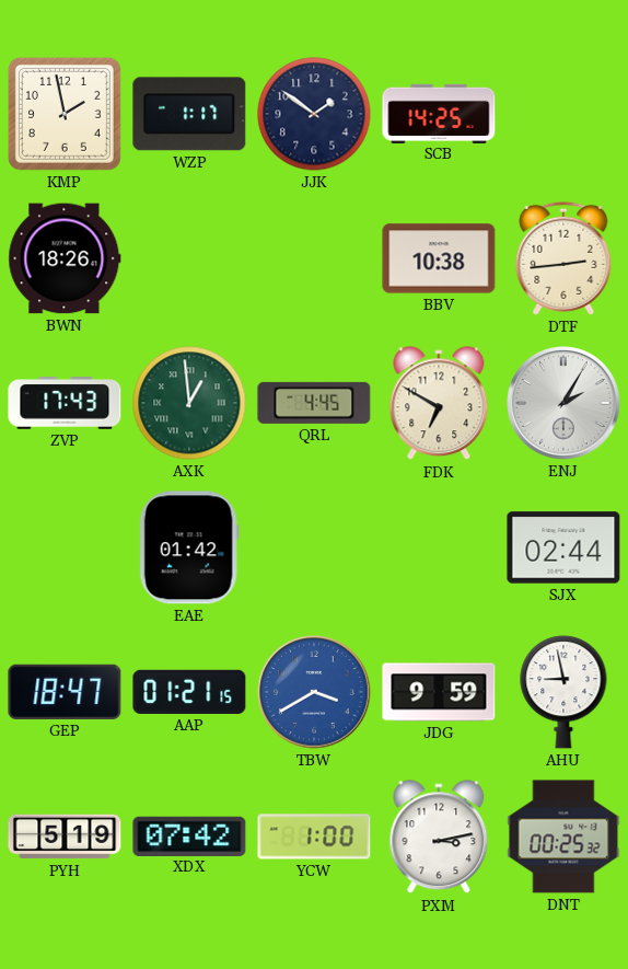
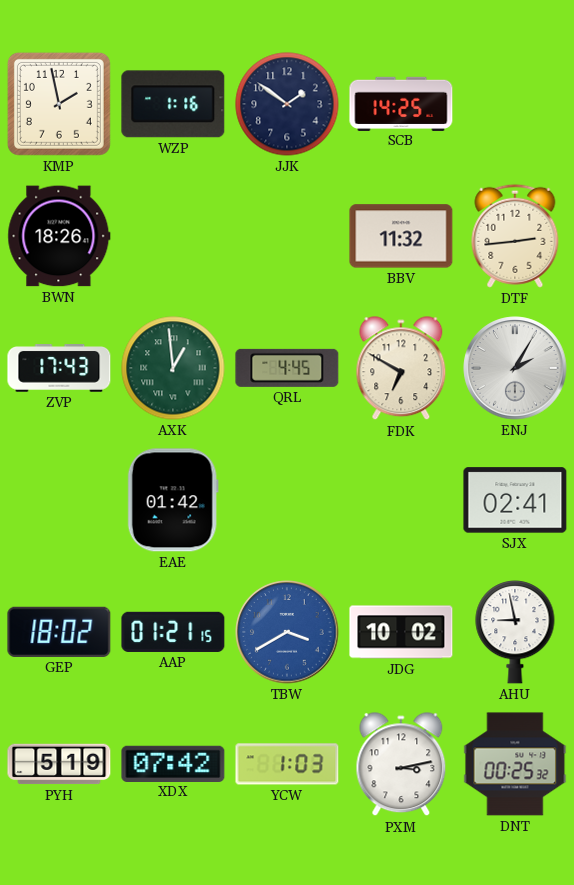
WZP: 1:17 -> 1:16
BBV: 10:38 -> 11:32
SJX: 02:44 -> 02:41
GEP: 18:47 -> 18:02
JDG: 9:59 -> 10:02
YCW: 1:00 -> 1:03
